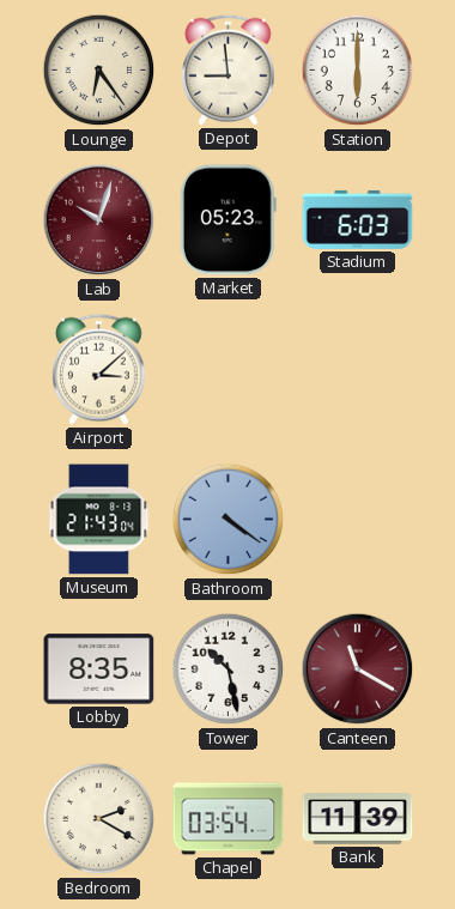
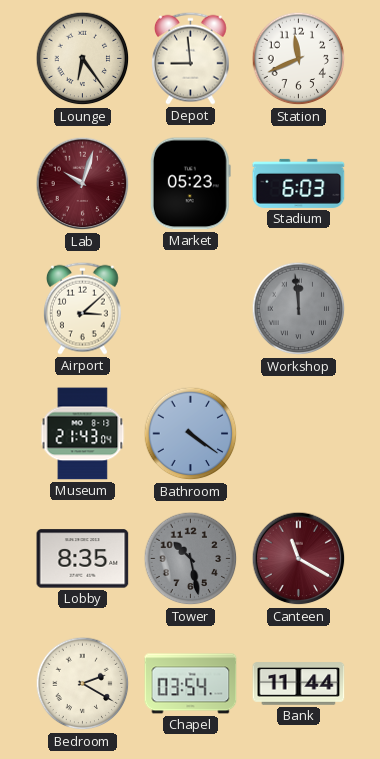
Station: 6:00 -> 11:41
Workshop: none -> 11:59
Tower dial: white -> grey
Bank: 11:39 -> 11:44
